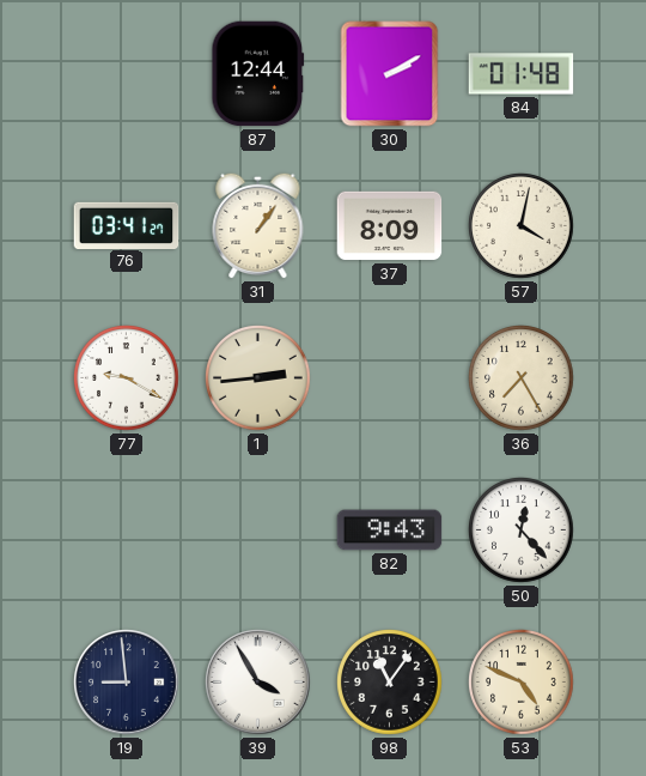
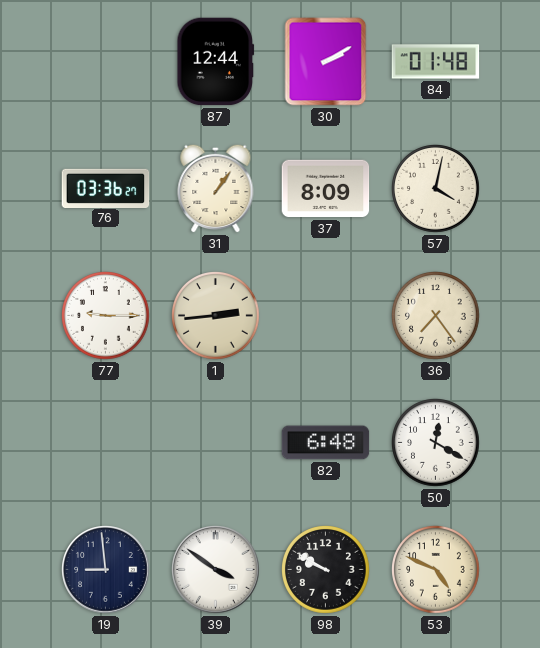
76: 03:41 -> 03:36
77: 9:20 -> 9:15
36: 7:25 -> 7:24
82: 9:43 -> 6:48
50: 12:23 -> 12:20
39: 3:55 -> 3:51
98: 11:06 -> 9:50
